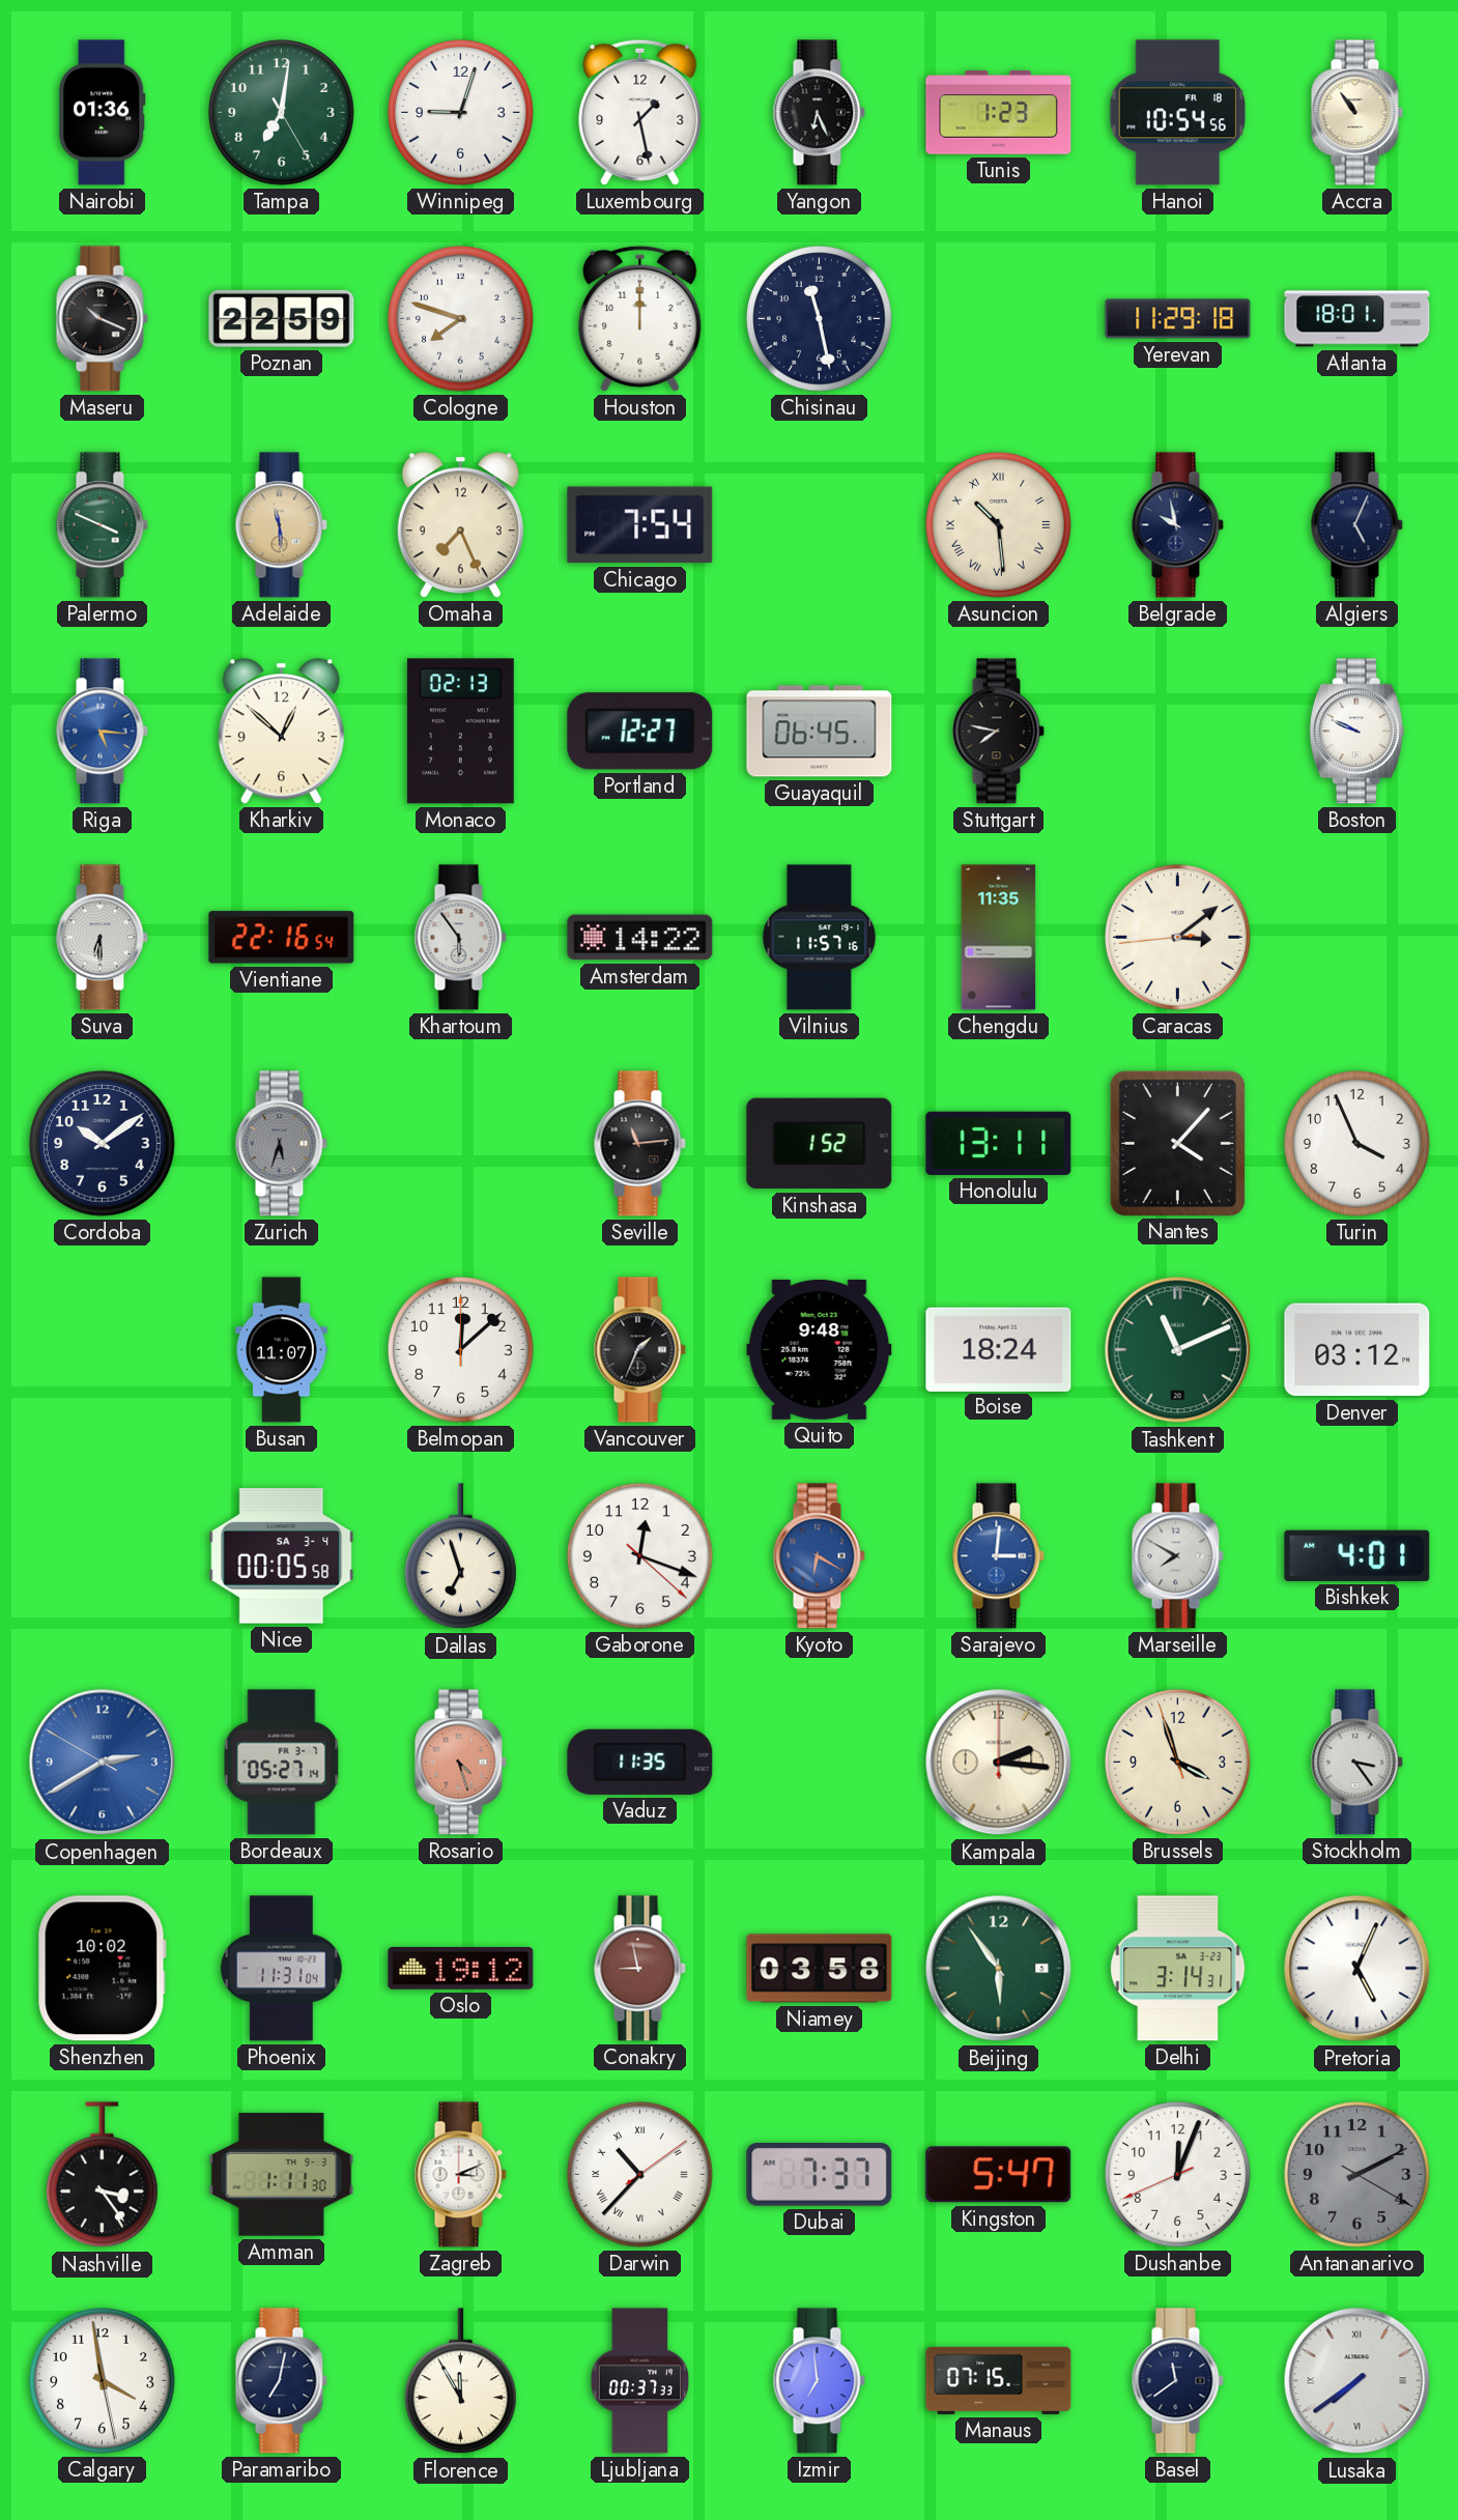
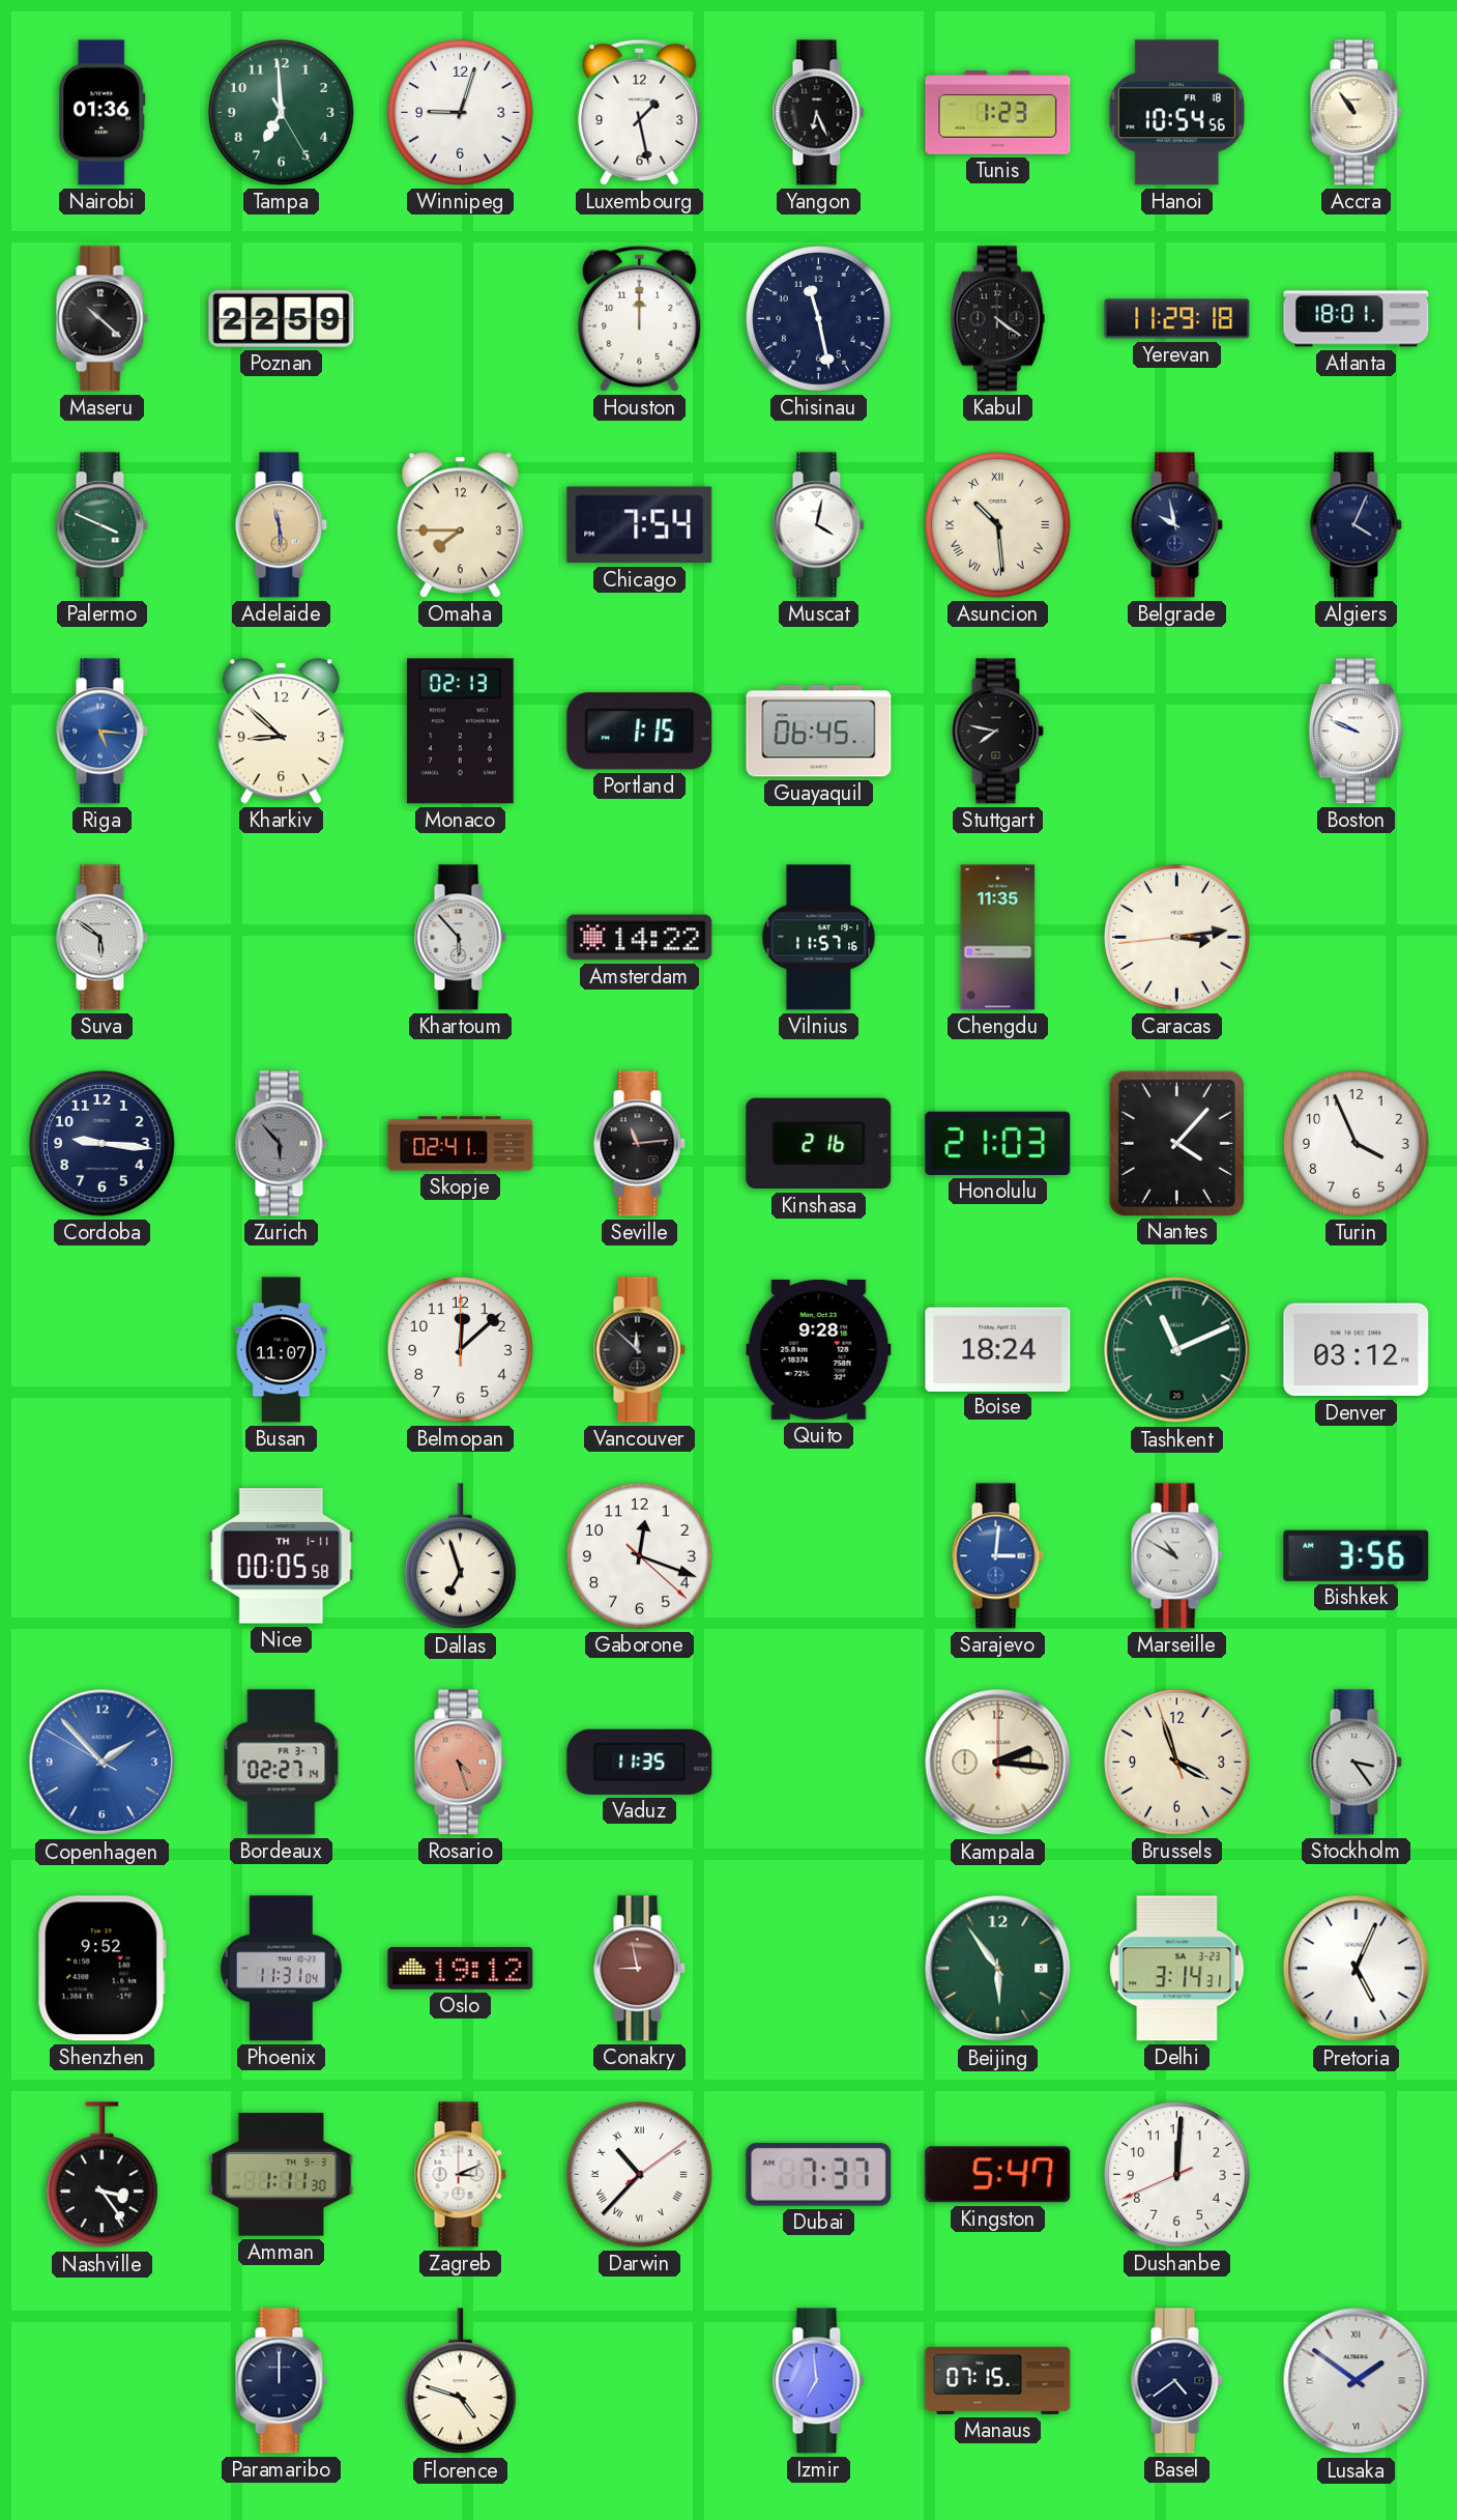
Tampa: 7:01 -> 6:59
Maseru: 10:19 -> 10:22
Cologne: 7:48 -> none
Kabul: none -> 4:21
Omaha: 7:26 -> 7:45
Muscat: none -> 4:02
Algiers: 5:04 -> 4:04
Kharkiv: 12:52 -> 8:52
Portland: 12:27 -> 1:15
Suva: 6:30 -> 5:51
Vientiane: 22:16 -> none
Khartoum: 5:54 -> 5:53
Caracas: 3:08 -> 3:13
Cordoba: 10:09 -> 9:16
Zurich: 5:33 -> 5:53
Skopje: none -> 02:41
Kinshasa: 1:52 -> 2:16
Honolulu: 13:11 -> 21:03
Vancouver: 1:34 -> 11:52
Quito: 9:48 -> 9:28
Nice date: SA 3-4 -> TH 1-11
Kyoto: 6:20 -> none
Marseille: 7:50 -> 10:50
Bishkek: 4:01 -> 3:56
Copenhagen: 2:39 -> 1:52
Bordeaux: 05:27 -> 02:27
Shenzhen: 10:02 -> 9:52
Niamey: 03:58 -> none
Dushanbe: 12:03 -> 12:00
Antananarivo: 2:10 -> none
Calgary: 3:58 -> none
Paramaribo: 7:02 -> 12:00
Florence: 11:55 -> 4:48
Ljubljana: 00:37 -> none
Basel: 11:39 -> 4:39
Lusaka: 7:39 -> 1:51
